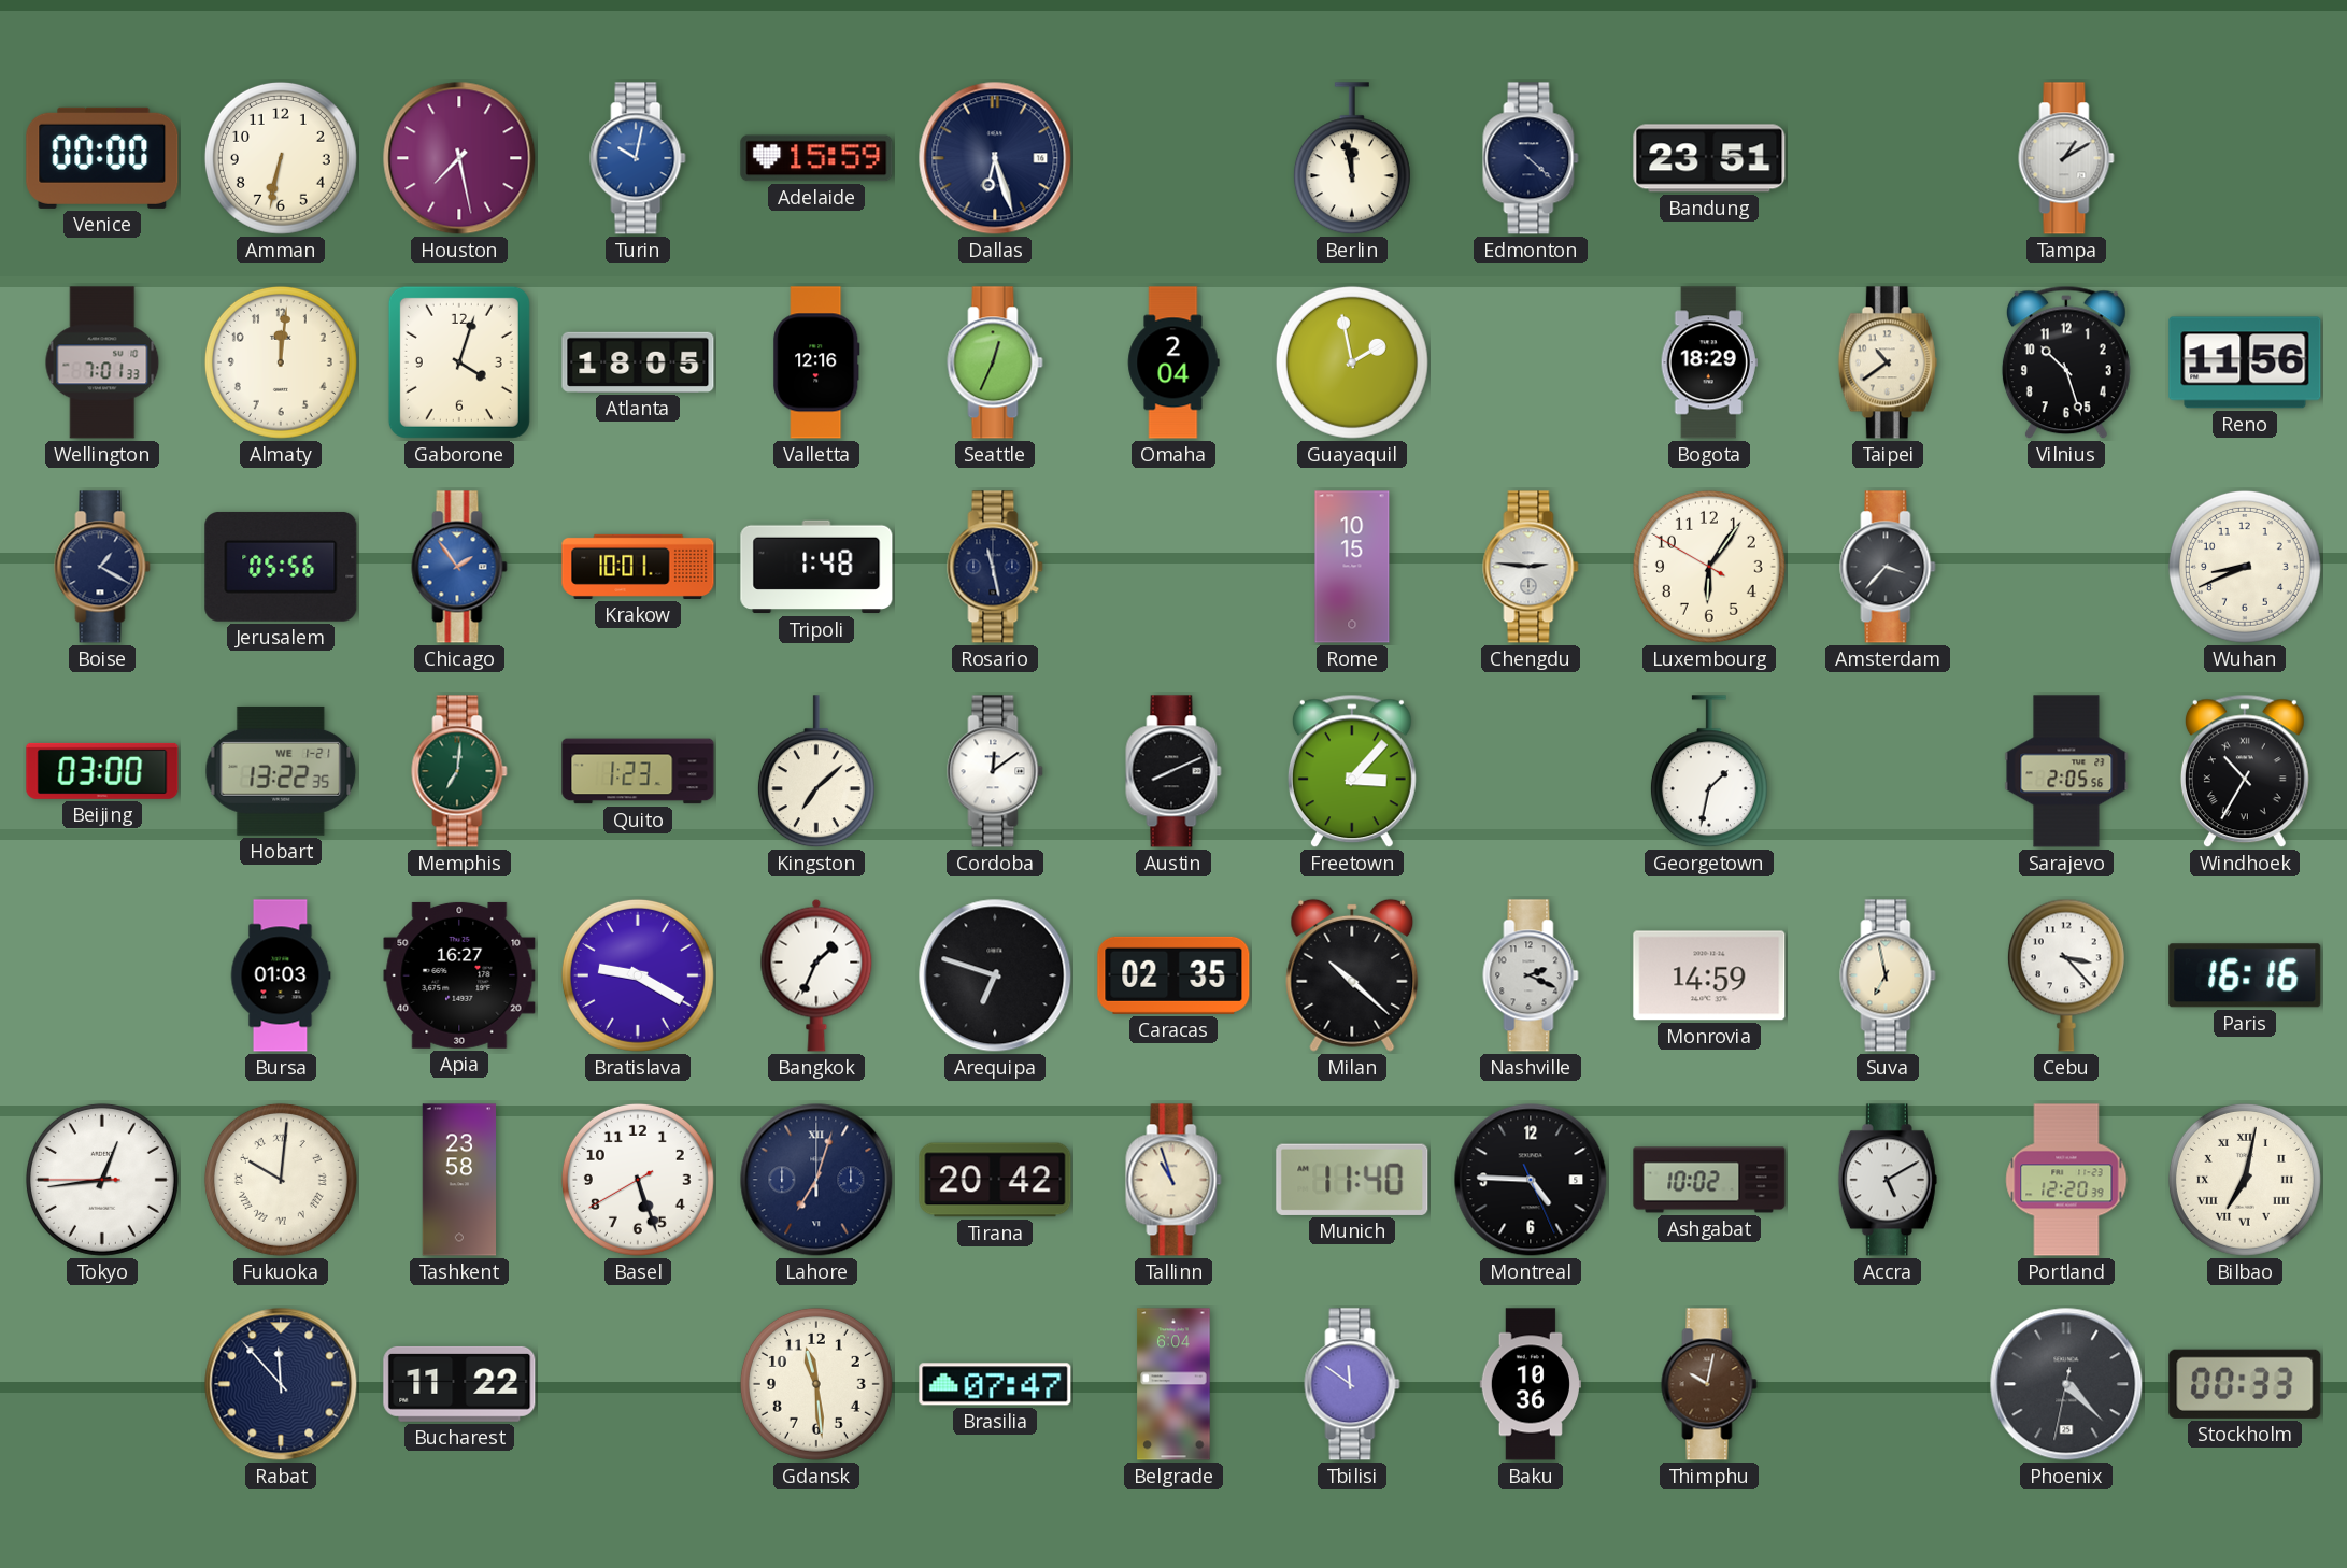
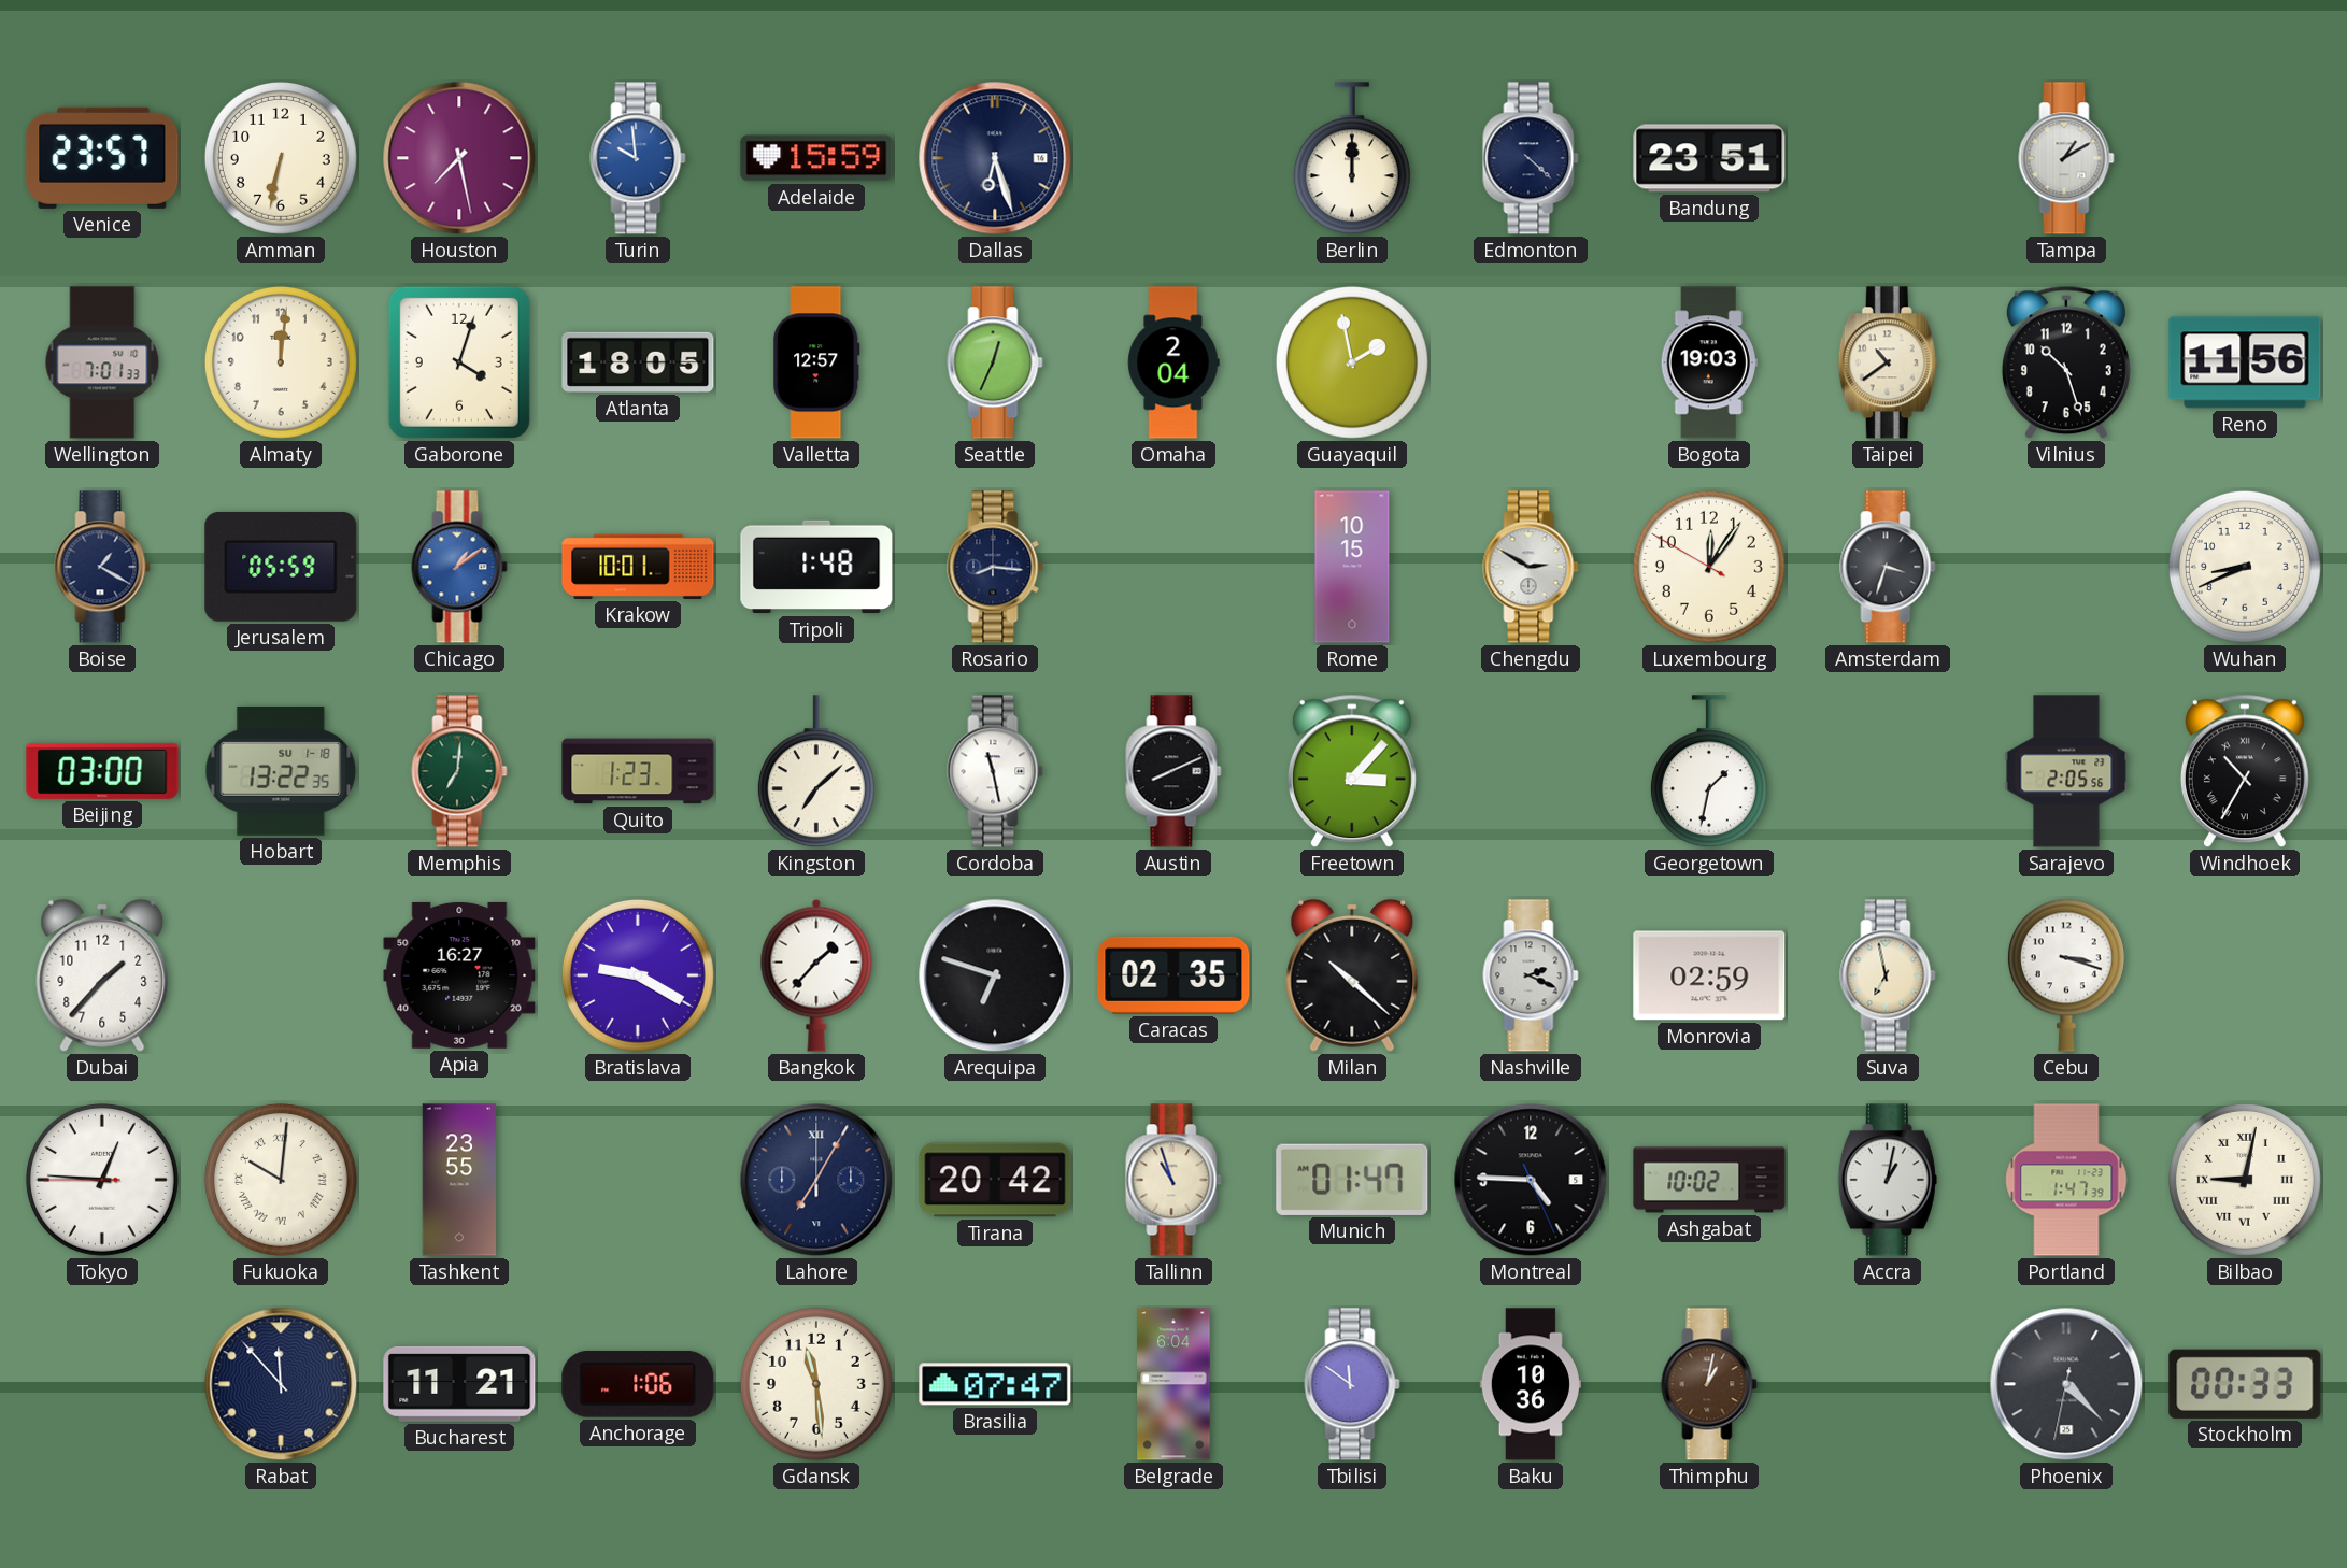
Venice: 00:00 -> 23:57
Turin: 10:02 -> 9:59
Berlin: 11:58 -> 12:00
Valletta: 12:16 -> 12:57
Bogota: 18:29 -> 19:03
Jerusalem: 05:56 -> 05:59
Chicago: 1:54 -> 1:09
Rosario: 11:28 -> 8:16
Chengdu: 2:46 -> 2:50
Luxembourg: 6:05 -> 12:05
Amsterdam: 3:37 -> 3:33
Hobart date: WE 1-21 -> SU 1-18
Cordoba: 12:09 -> 11:28
Dubai: none -> 1:37
Bursa: 01:03 -> none
Bangkok: 1:34 -> 1:37
Monrovia: 14:59 -> 02:59
Cebu: 3:23 -> 3:18
Paris: 16:16 -> none
Tokyo: 12:43 -> 12:45
Tashkent: 23:58 -> 23:55
Basel: 5:26 -> none
Lahore: 7:03 -> 7:05
Munich: 11:40 -> 01:47
Accra: 5:10 -> 1:02
Portland: 12:20 -> 1:47
Bilbao: 7:02 -> 9:02
Bucharest: 11:22 -> 11:21
Anchorage: none -> 1:06
Thimphu: 10:02 -> 1:02
